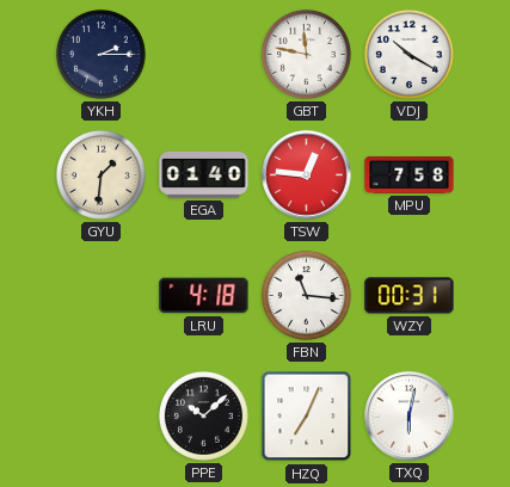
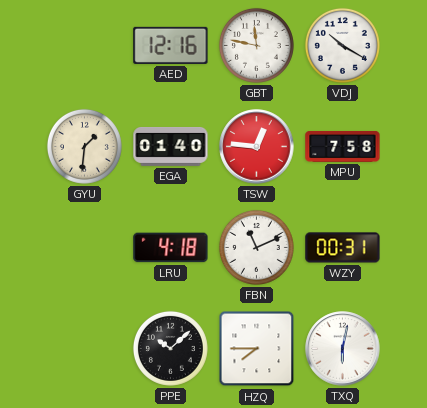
YKH: 2:15 -> none
AED: none -> 12:16
FBN: 11:16 -> 11:11
HZQ: 7:04 -> 7:45
